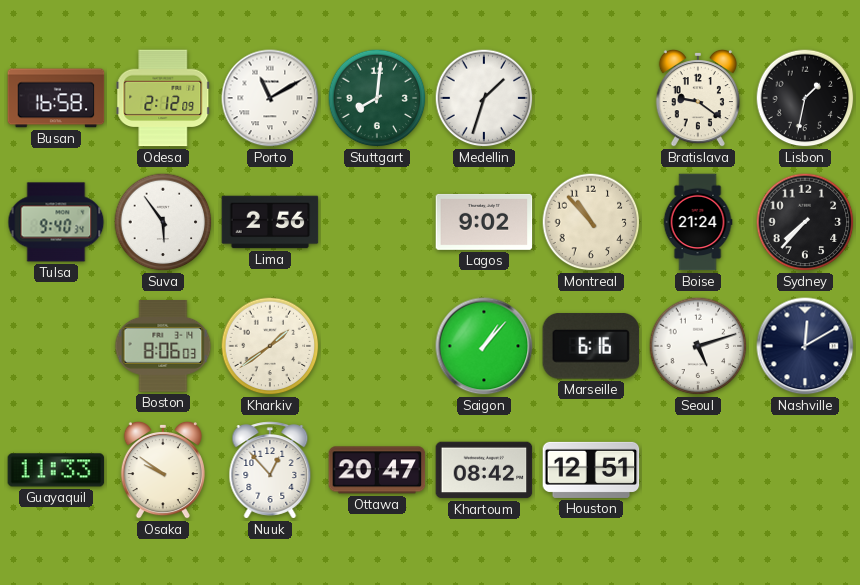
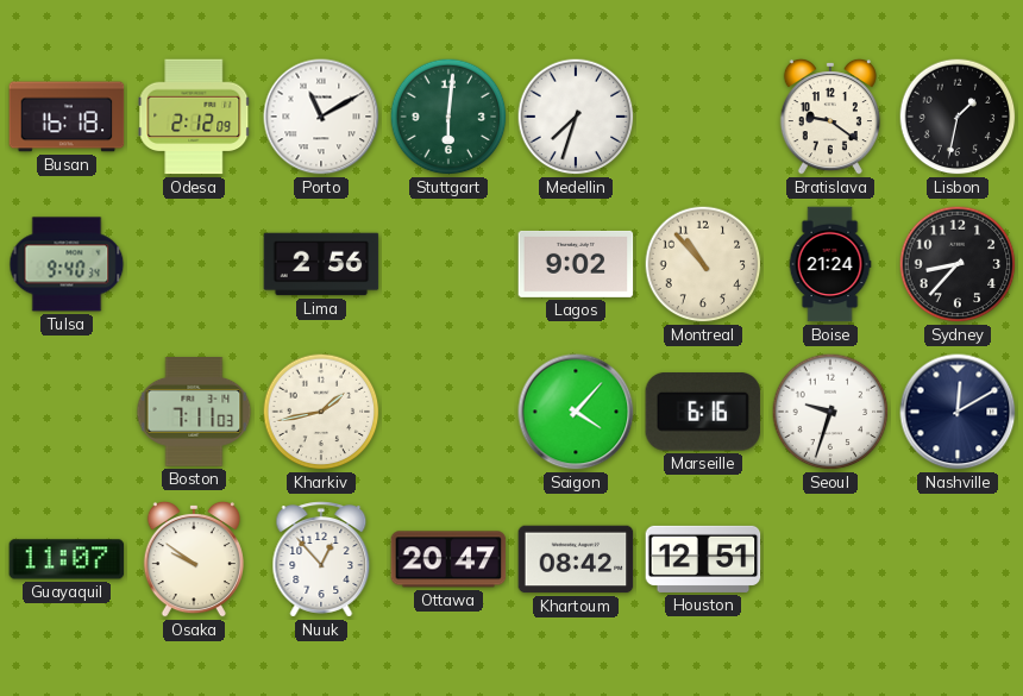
Busan: 16:58 -> 16:18
Stuttgart: 8:01 -> 6:01
Medellin: 1:33 -> 7:33
Suva: 5:54 -> none
Sydney: 7:37 -> 8:37
Boston: 8:06 -> 7:11
Kharkiv: 1:39 -> 1:43
Saigon: 1:07 -> 4:07
Seoul: 5:12 -> 9:33
Guayaquil: 11:33 -> 11:07
